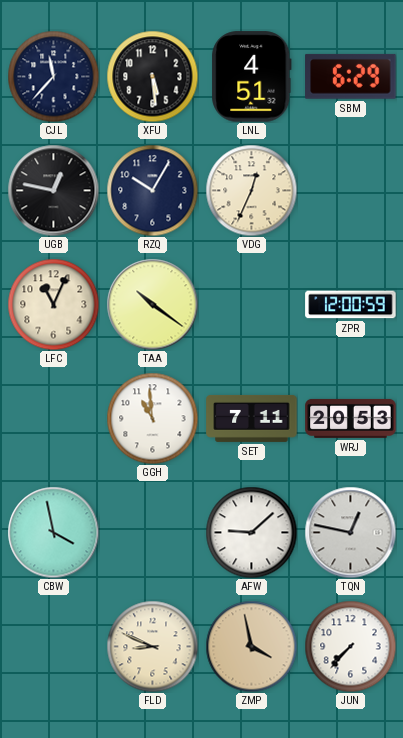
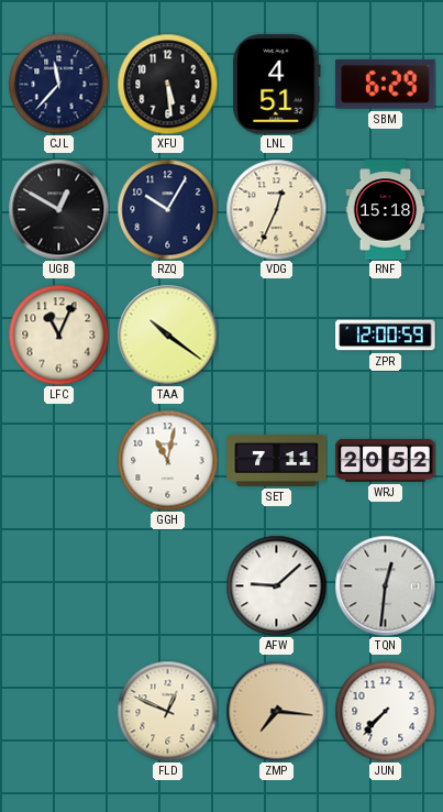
UGB: 12:47 -> 12:50
RNF: none -> 15:18
GGH: 10:59 -> 11:02
WRJ: 20:53 -> 20:52
CBW: 3:58 -> none
TQN: 12:47 -> 12:31
FLD: 8:49 -> 12:49
ZMP: 3:58 -> 7:16
